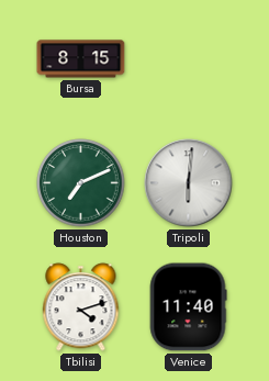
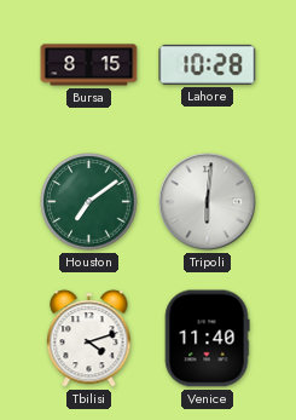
Lahore: none -> 10:28
Houston: 7:11 -> 7:09
